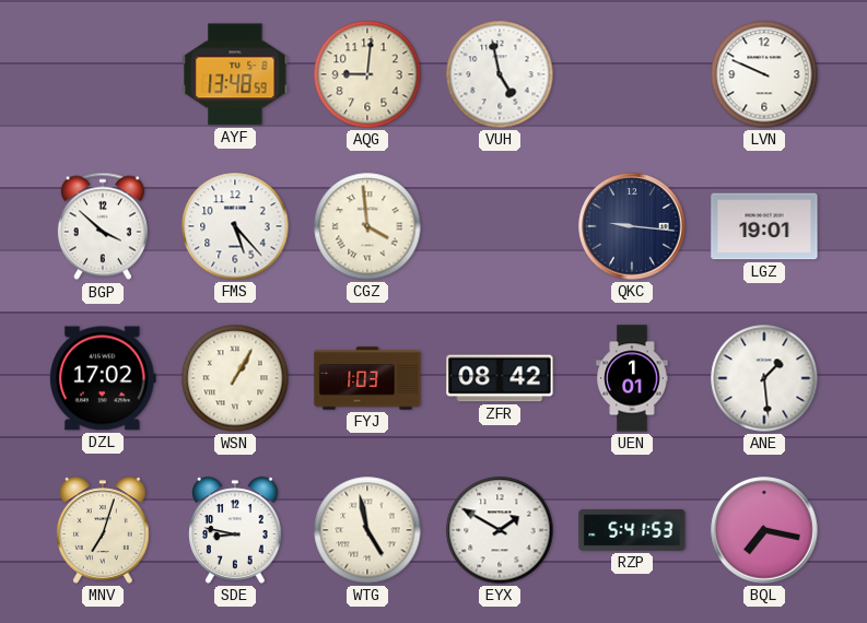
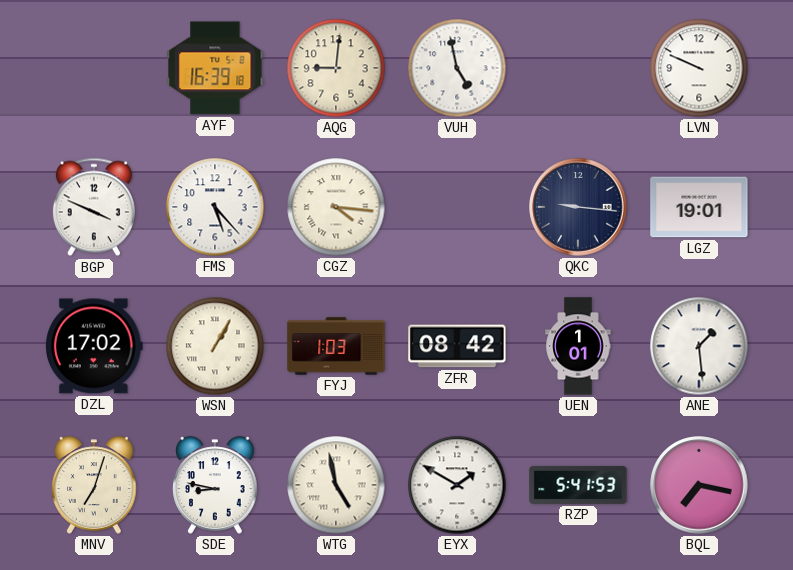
AYF: 13:48 -> 16:39
BGP: 3:52 -> 3:49
CGZ: 3:59 -> 4:16
